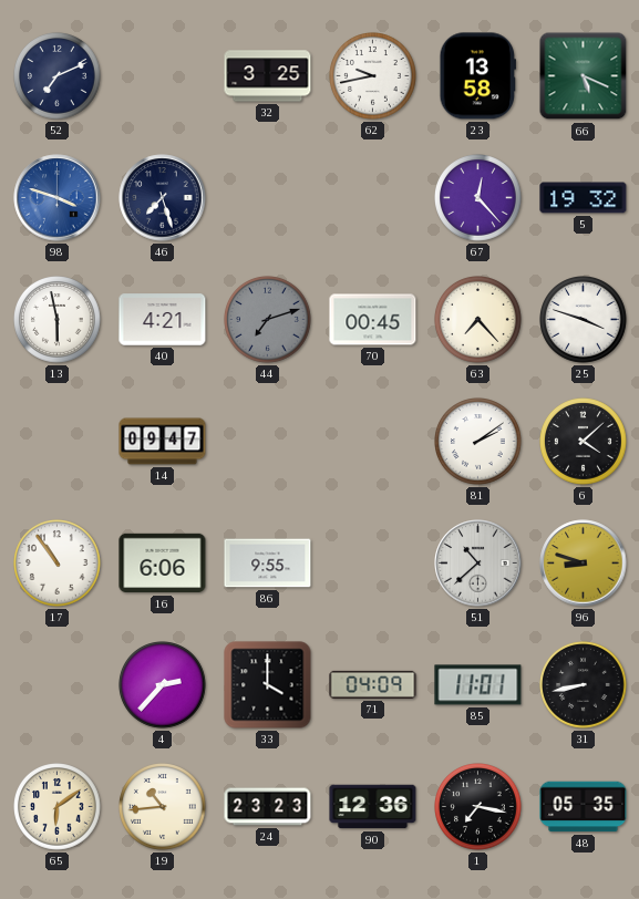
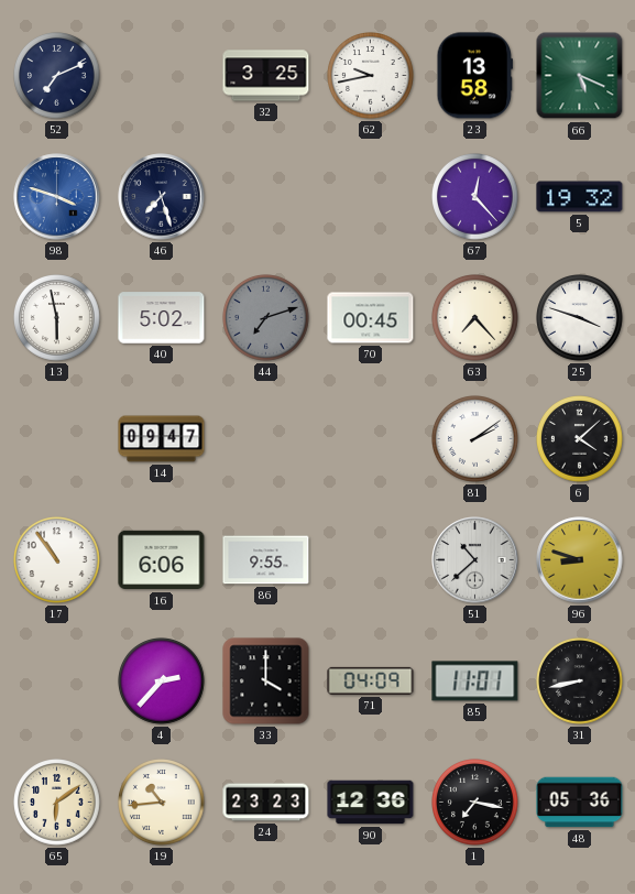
40: 4:21 -> 5:02
48: 05:35 -> 05:36
